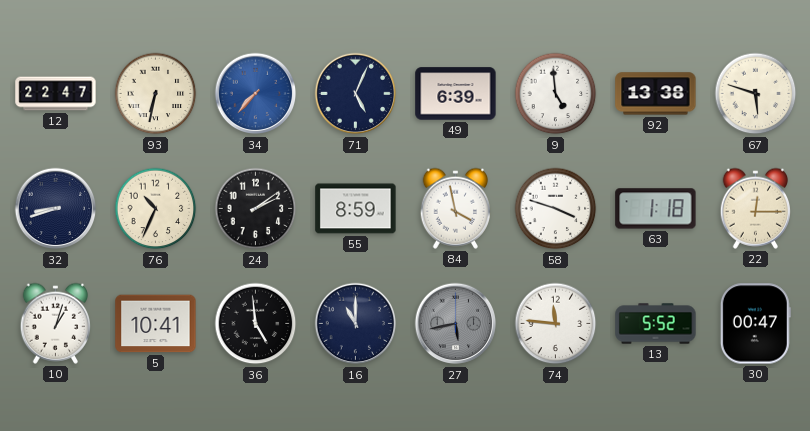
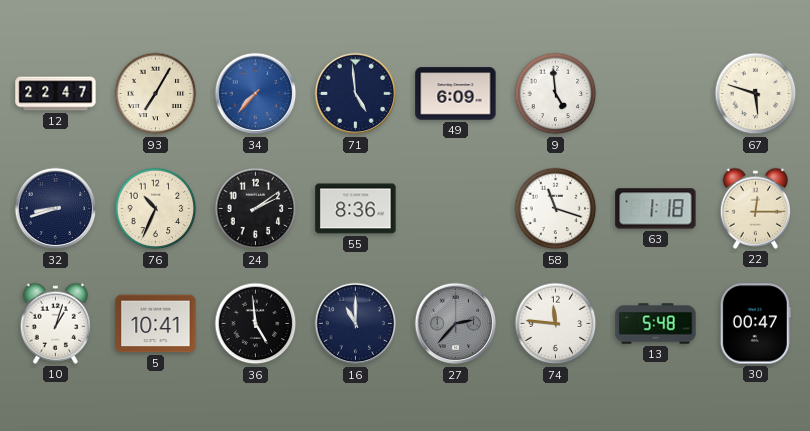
93: 6:32 -> 7:05
71: 5:04 -> 4:59
49: 6:39 -> 6:09
92: 13:38 -> none
55: 8:59 -> 8:36
84: 3:58 -> none
58: 3:48 -> 11:18
27: 5:43 -> 2:37
13: 5:52 -> 5:48
